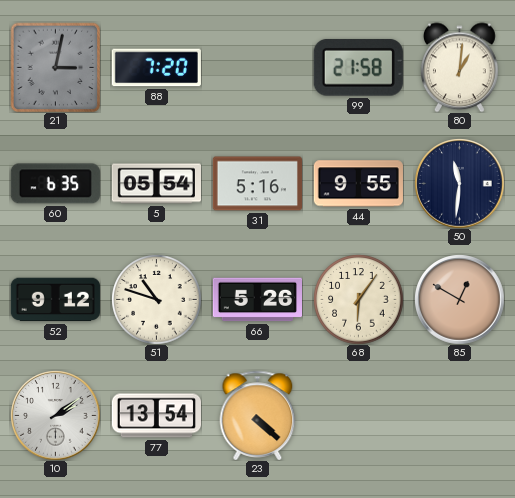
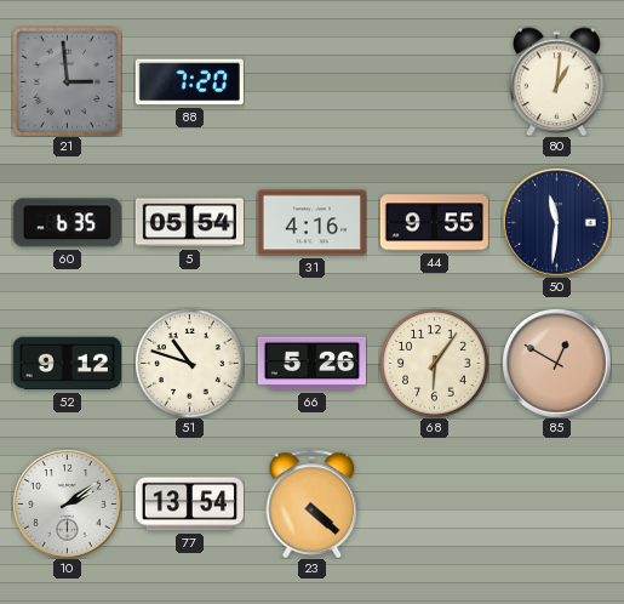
21: 3:02 -> 2:59
99: 21:58 -> none
31: 5:16 -> 4:16
